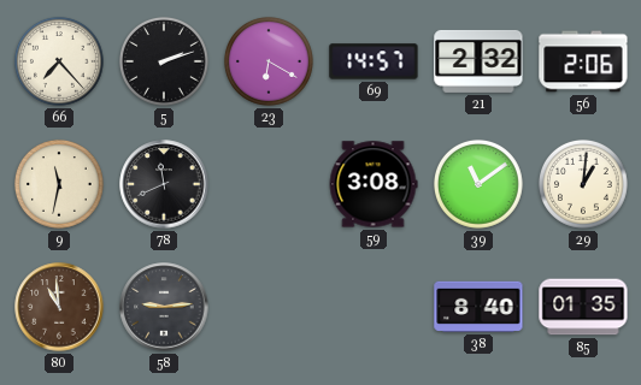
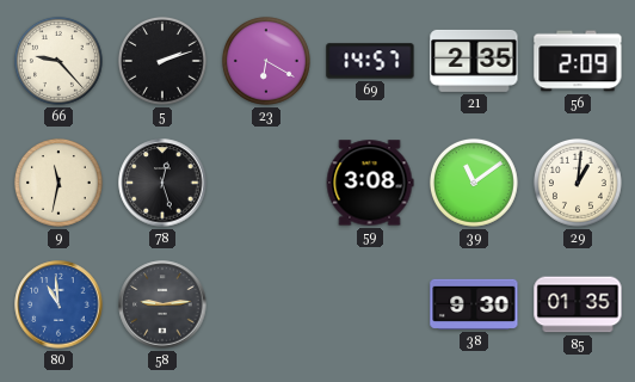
66: 7:23 -> 9:23
21: 2:32 -> 2:35
56: 2:06 -> 2:09
78: 11:41 -> 12:27
80 dial: brown -> blue
38: 8:40 -> 9:30
